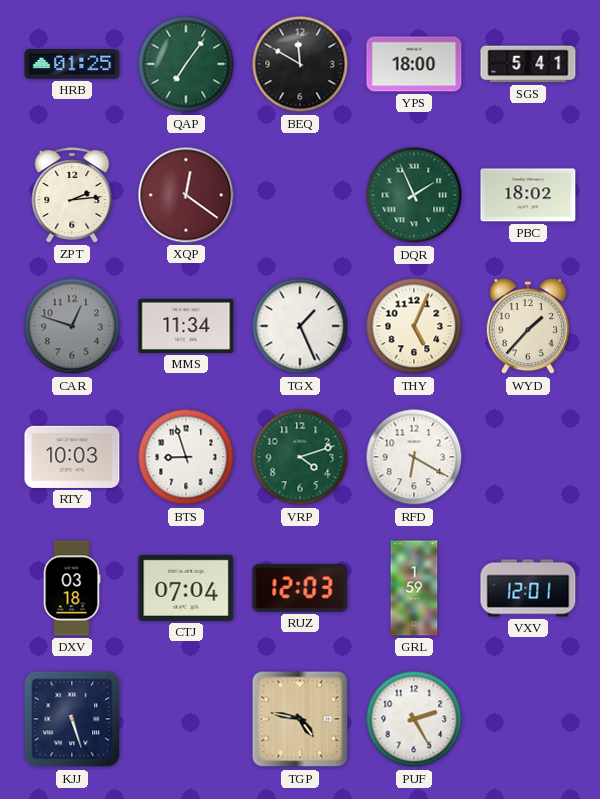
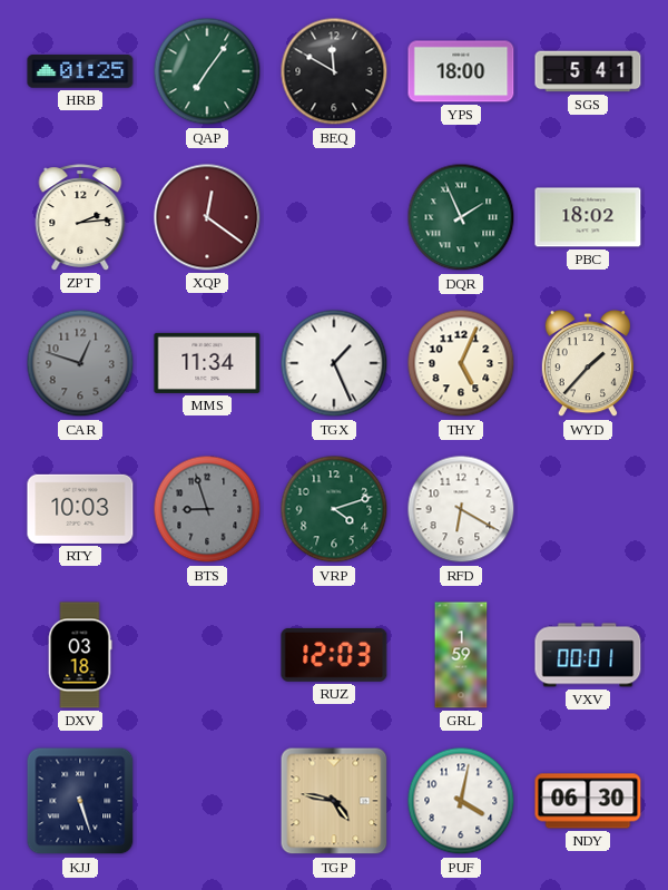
BTS dial: white -> grey
CTJ: 07:04 -> none
VXV: 12:01 -> 00:01
PUF: 2:25 -> 4:02
NDY: none -> 06:30
